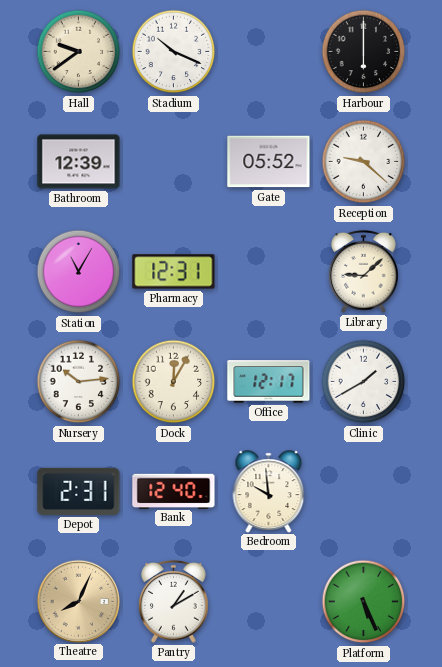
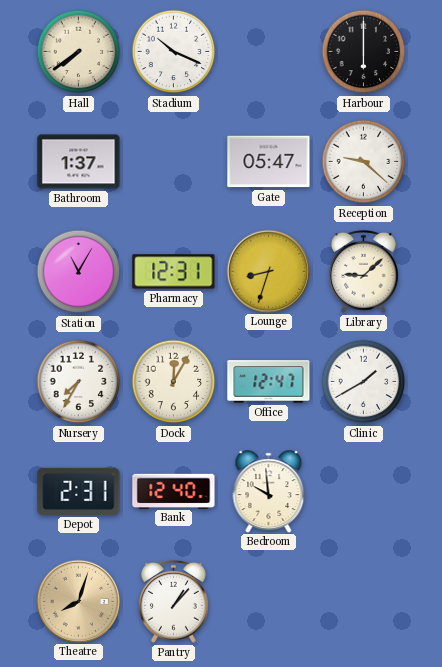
Hall: 9:39 -> 7:39
Bathroom: 12:39 -> 1:37
Gate: 05:52 -> 05:47
Lounge: none -> 8:33
Nursery: 10:14 -> 7:35
Office: 12:17 -> 12:47
Theatre: 8:04 -> 8:03
Pantry: 1:10 -> 1:07
Platform: 5:26 -> none
